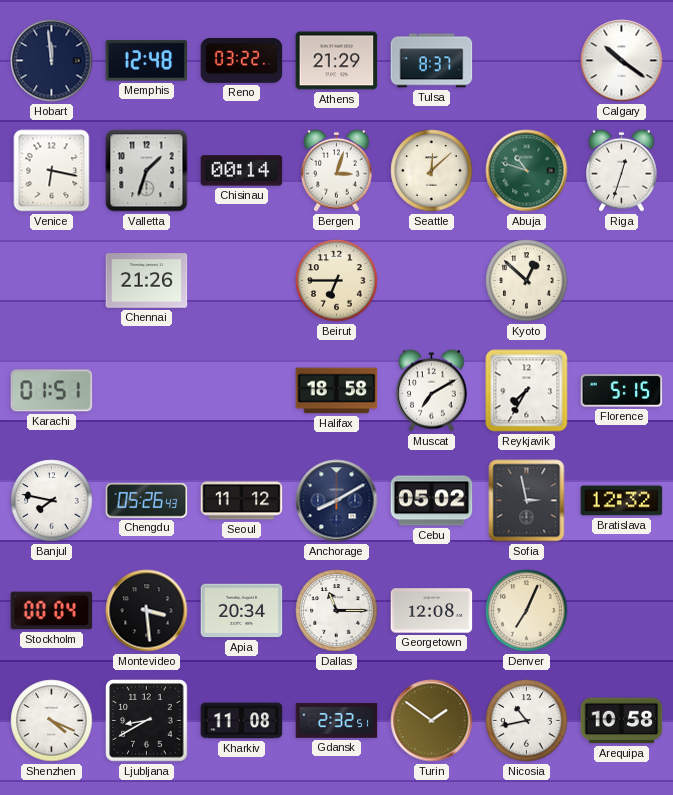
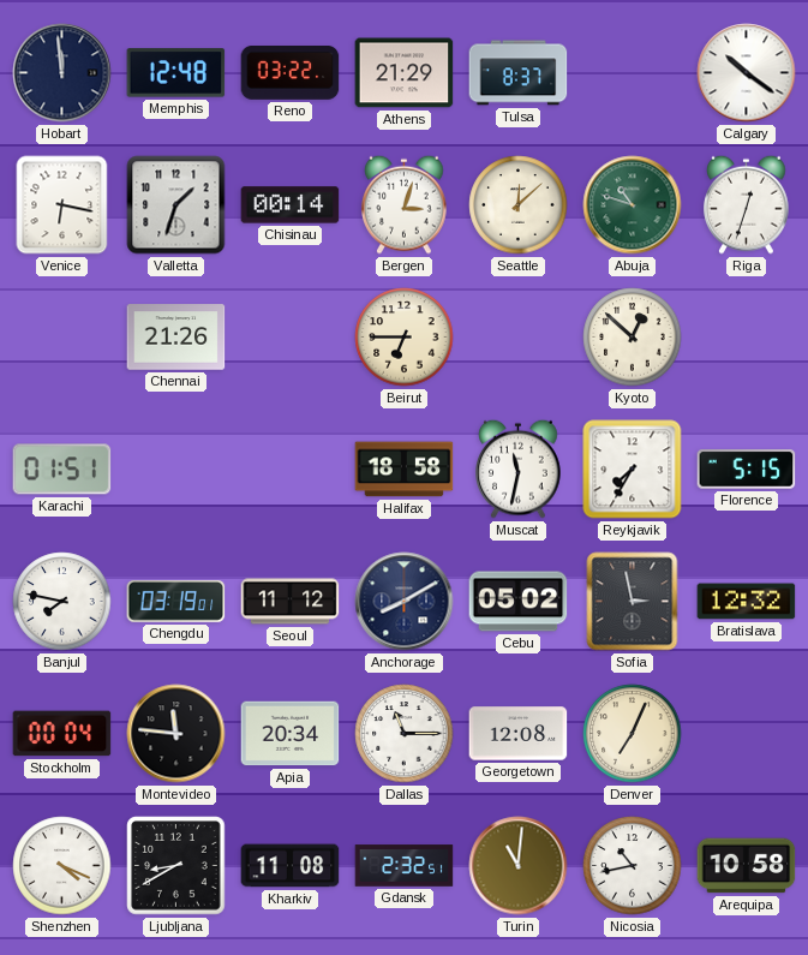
Muscat: 7:10 -> 11:32
Chengdu: 05:26 -> 03:19
Montevideo: 3:29 -> 11:46
Turin: 1:51 -> 11:01
